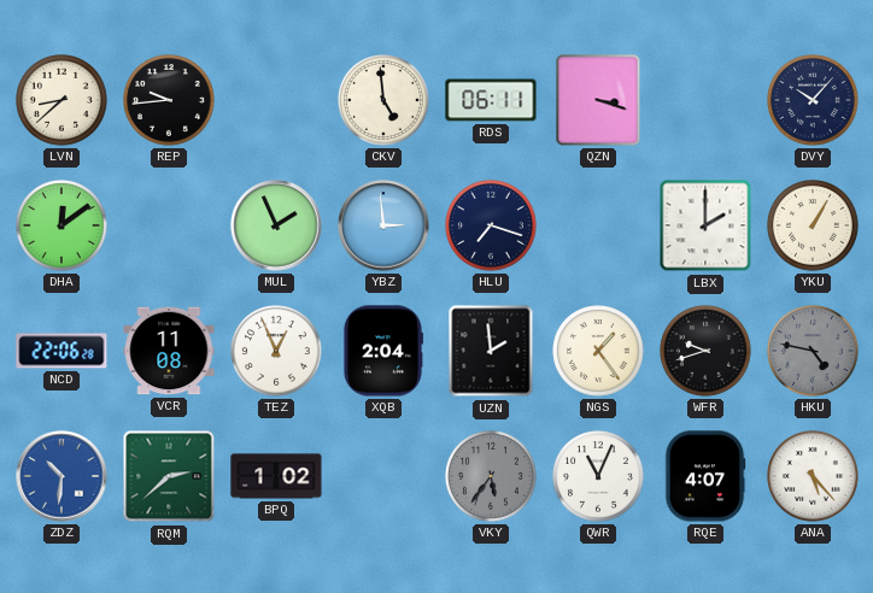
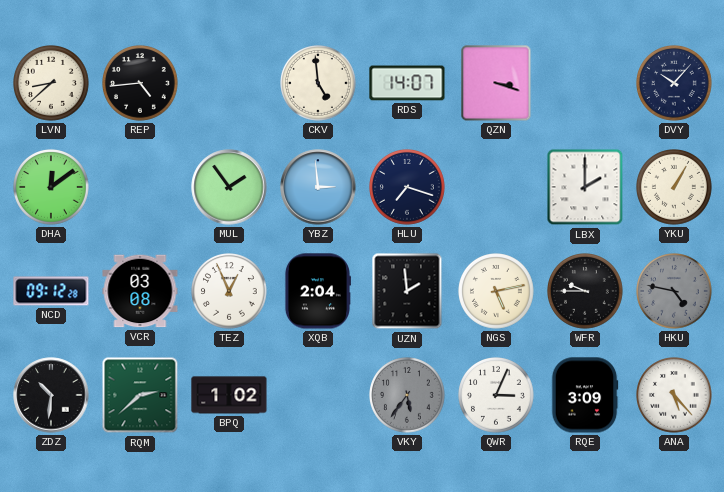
REP: 9:44 -> 4:44
RDS: 06:11 -> 14:07
MUL: 1:56 -> 1:54
NCD: 22:06 -> 09:12
VCR: 11:08 -> 03:08
NGS: 1:24 -> 5:13
WFR: 9:42 -> 9:45
ZDZ dial: blue -> black
QWR: 11:04 -> 3:04
RQE: 4:07 -> 3:09
